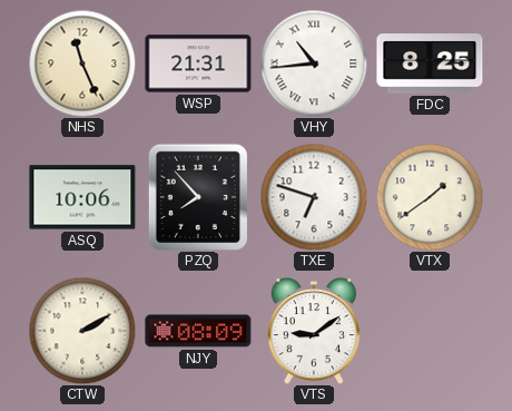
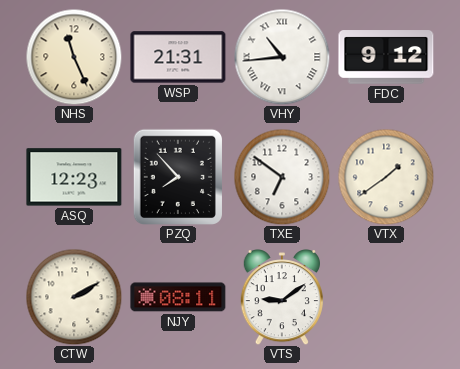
FDC: 8:25 -> 9:12
ASQ: 10:06 -> 12:23
TXE: 6:48 -> 6:51
NJY: 08:09 -> 08:11
